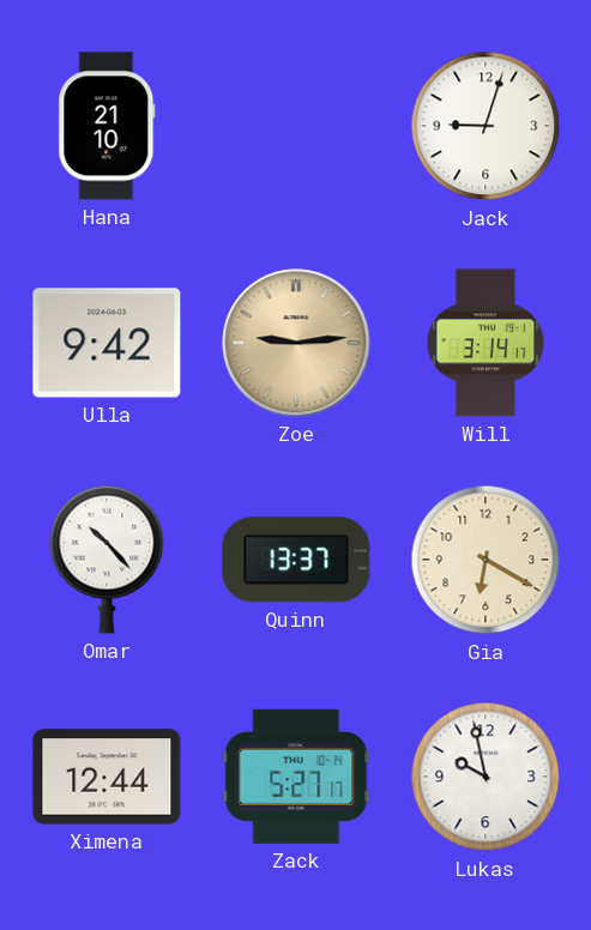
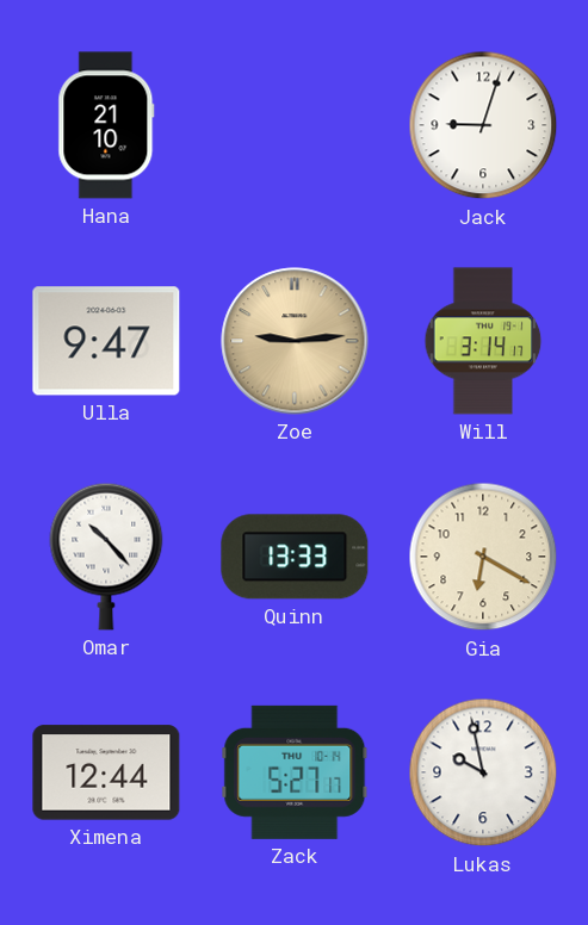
Ulla: 9:42 -> 9:47
Quinn: 13:37 -> 13:33
